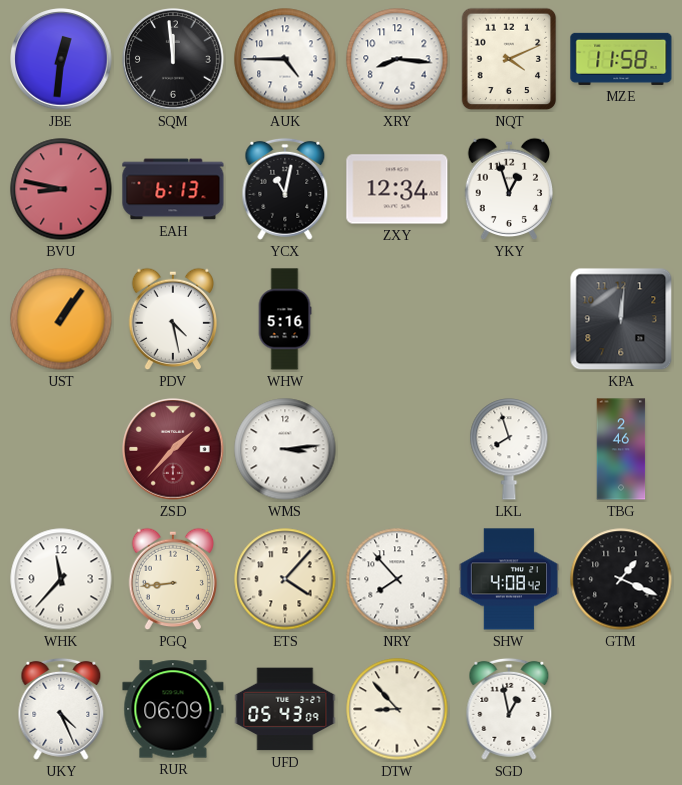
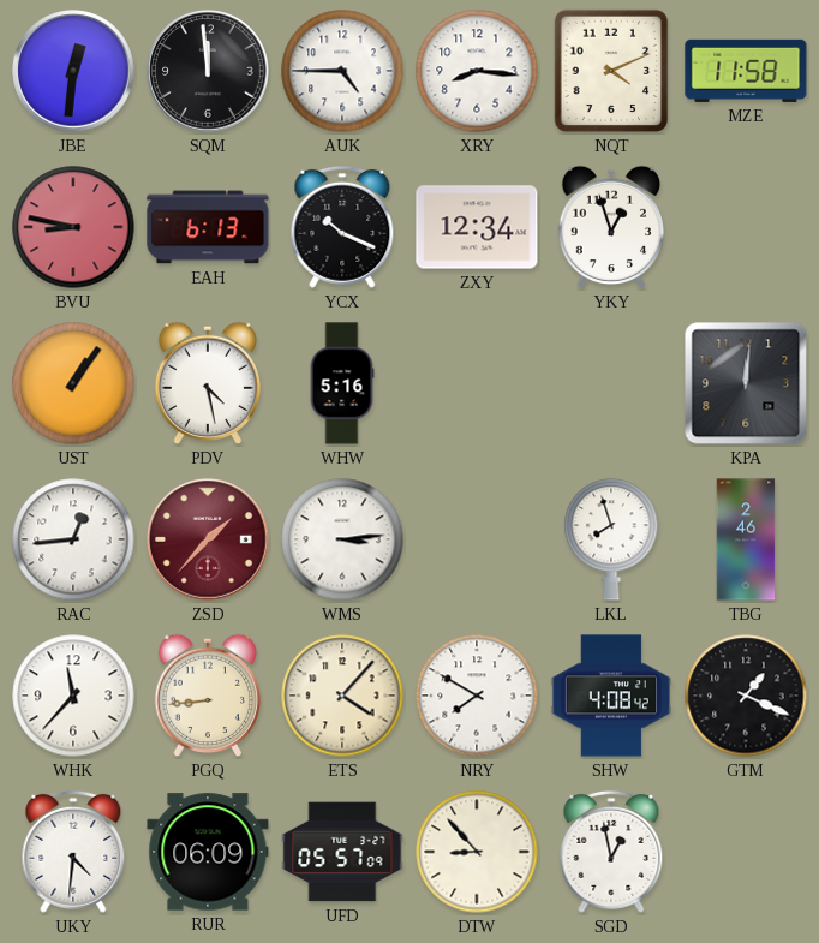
YCX: 11:02 -> 10:19
RAC: none -> 12:44
NRY: 7:53 -> 7:50
UKY: 4:26 -> 4:31
UFD: 05:43 -> 05:57
